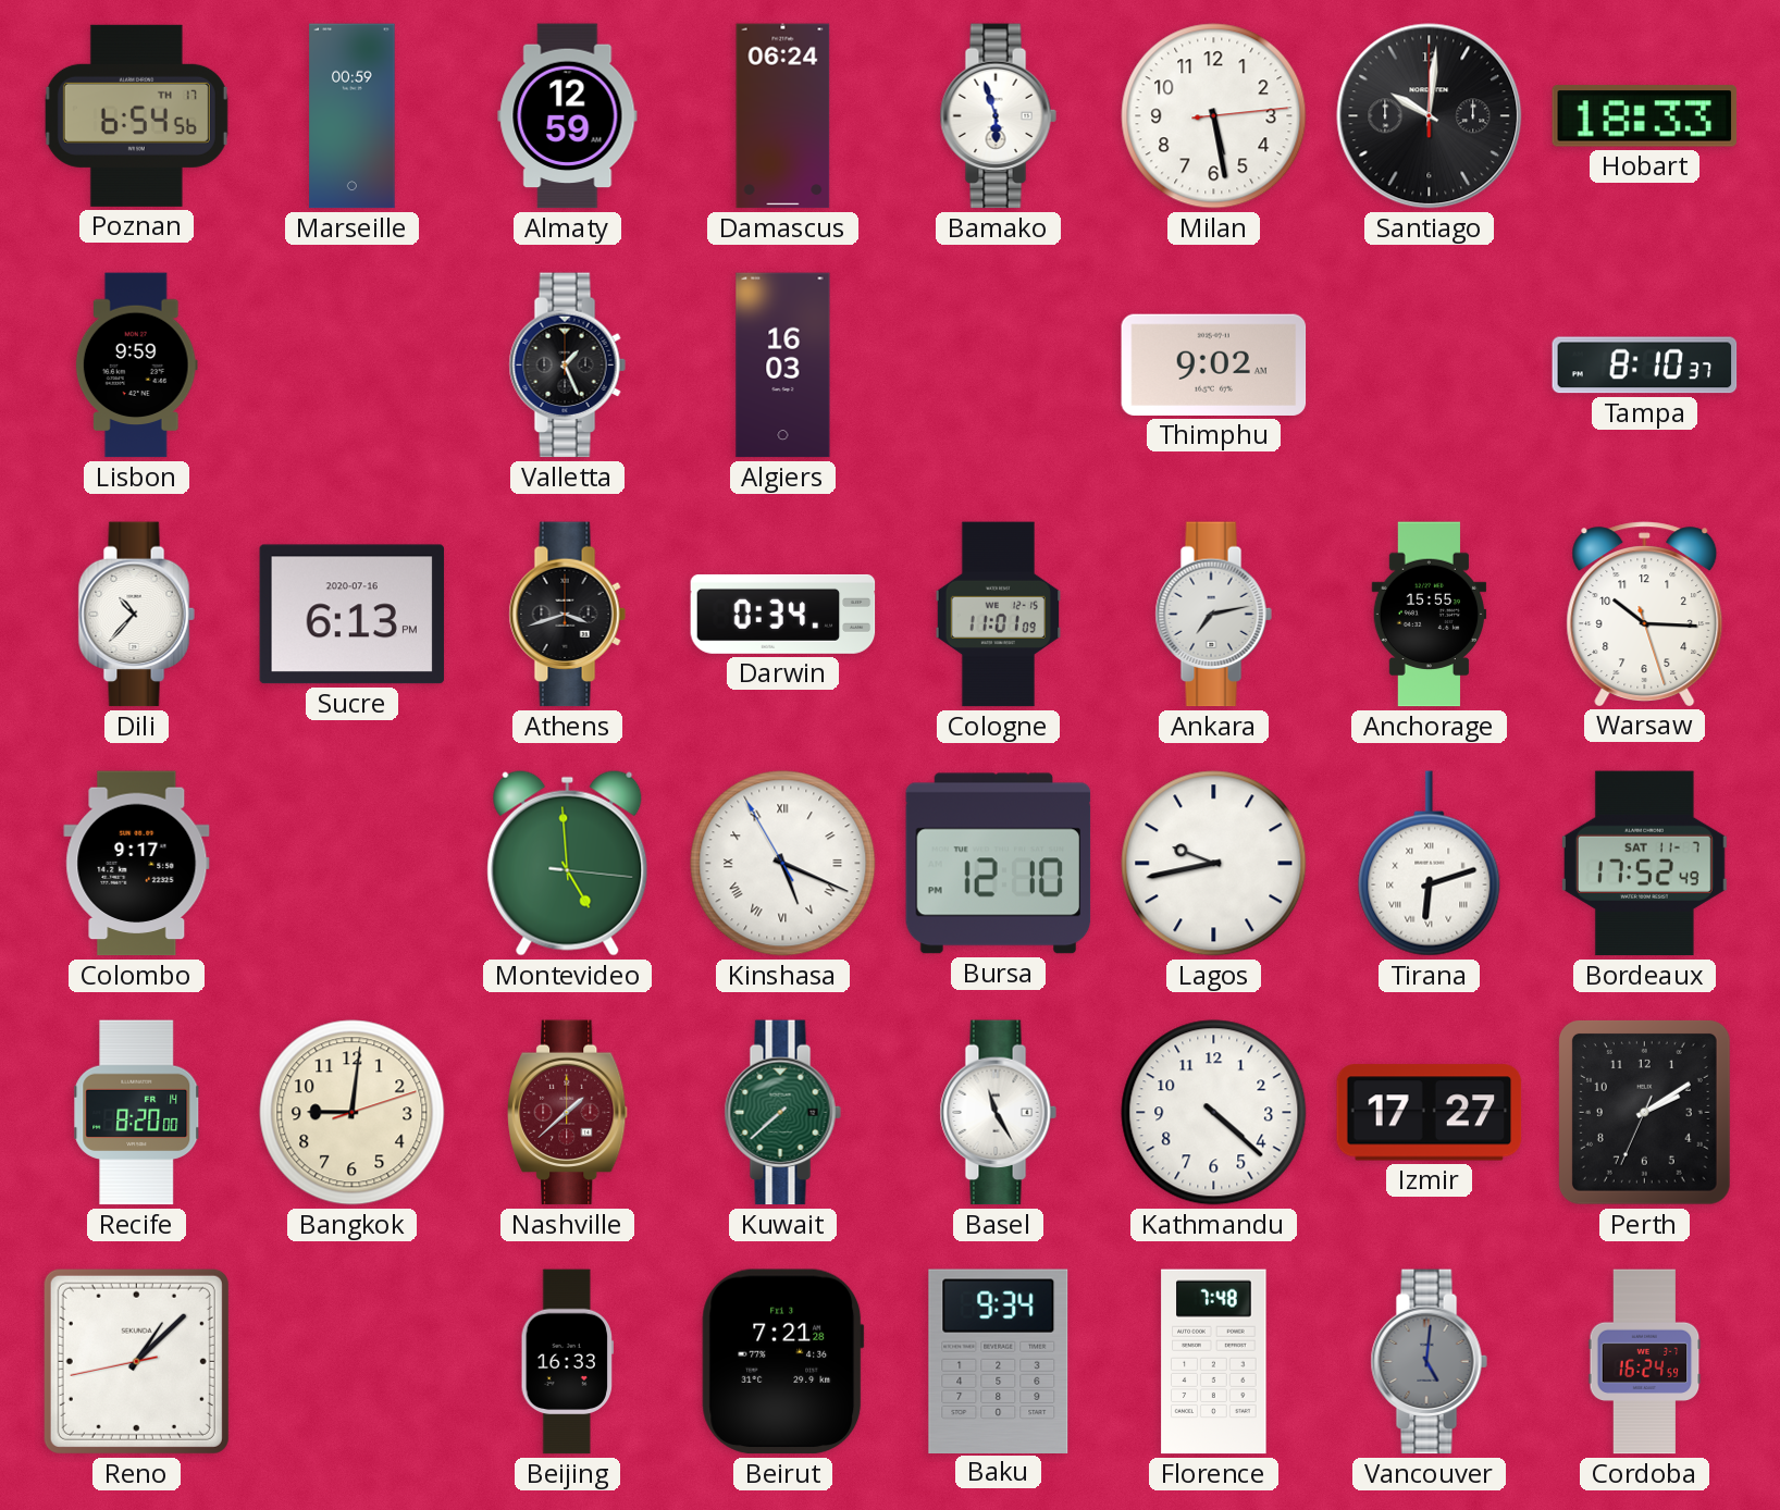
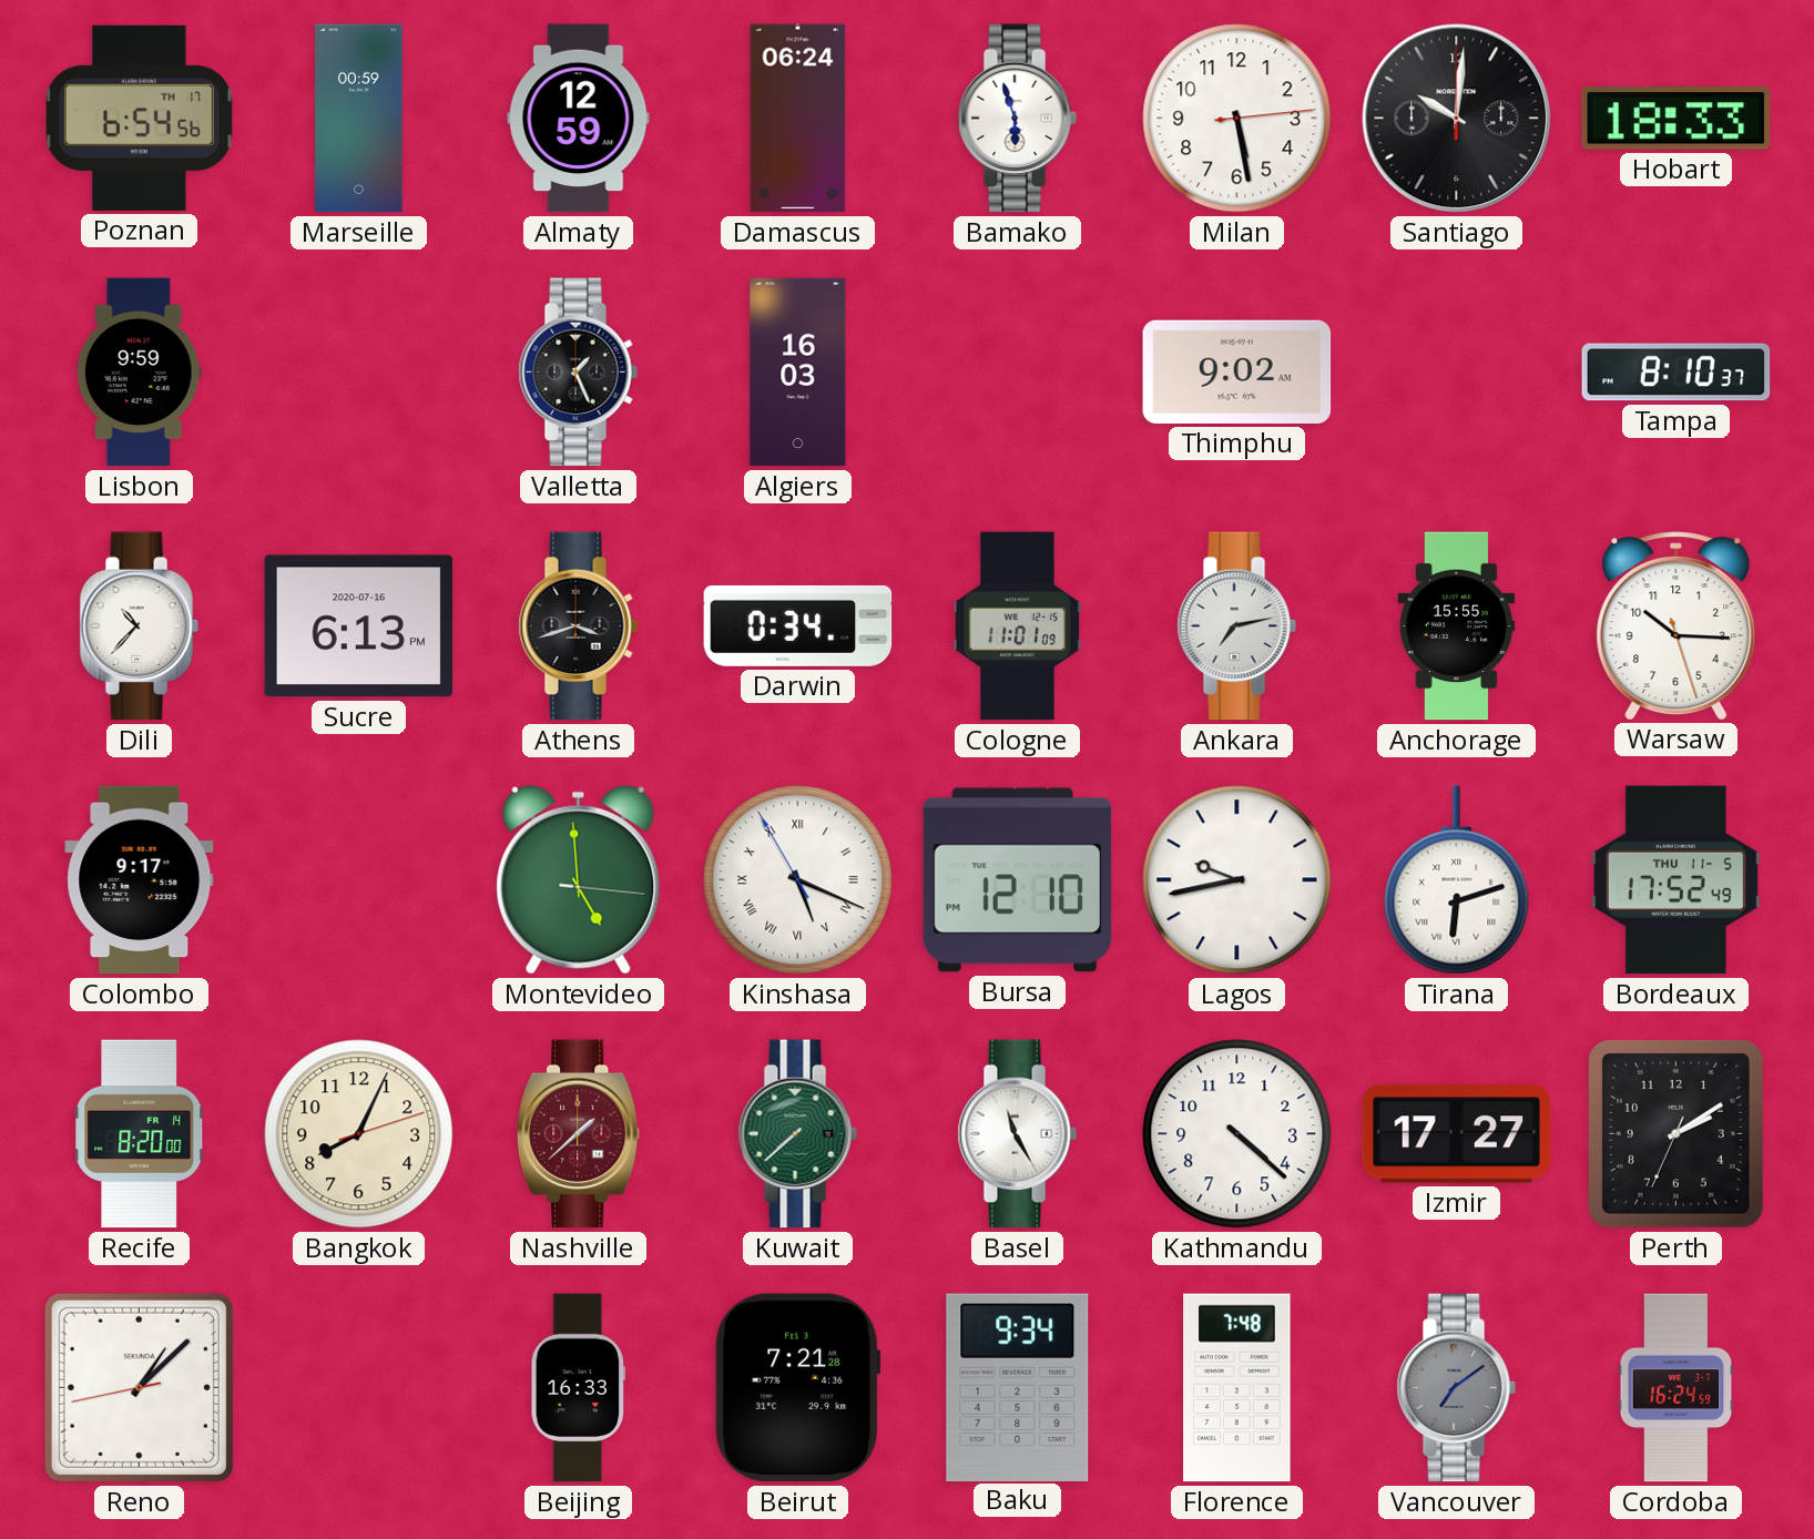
Bordeaux date: SAT 11-7 -> THU 11-5
Bangkok: 9:01 -> 8:04
Vancouver: 5:01 -> 7:09
